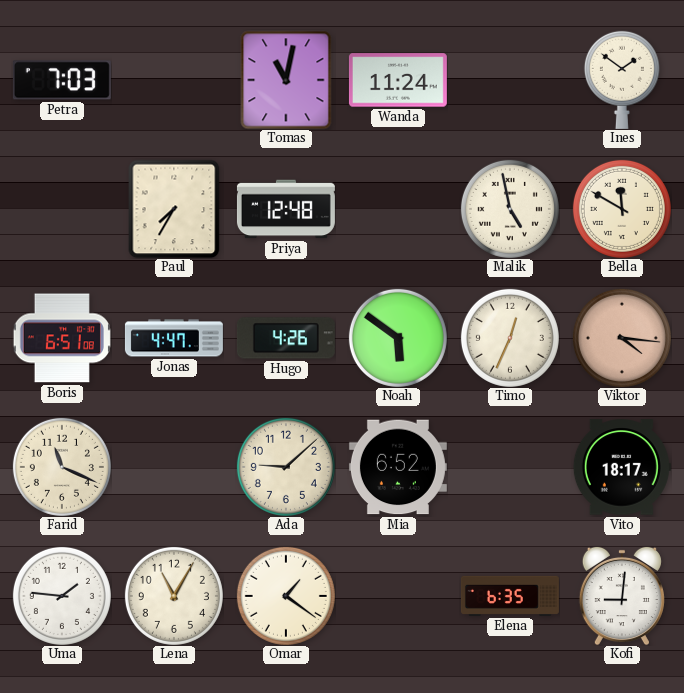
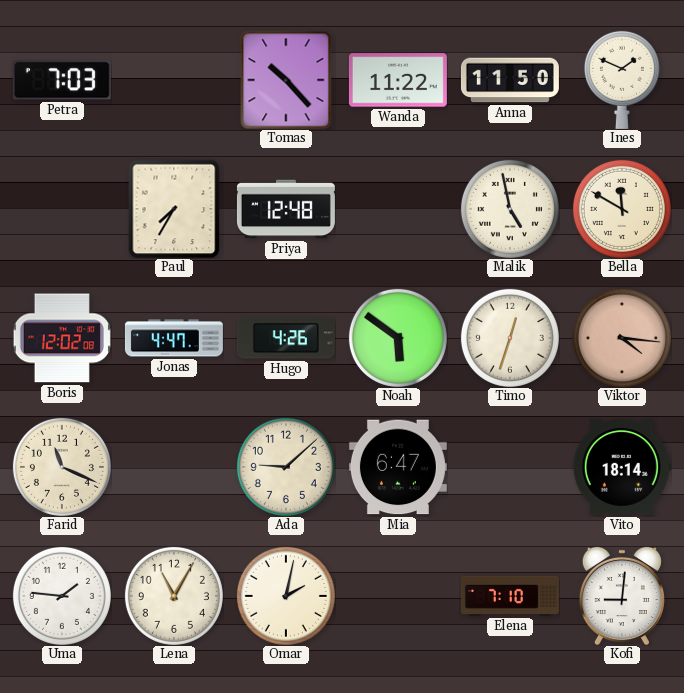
Tomas: 11:02 -> 10:23
Wanda: 11:24 -> 11:22
Anna: none -> 11:50
Ines: 1:51 -> 1:49
Boris: 6:51 -> 12:02
Timo: 12:34 -> 12:33
Mia: 6:52 -> 6:47
Vito: 18:17 -> 18:14
Omar: 1:21 -> 2:02
Elena: 6:35 -> 7:10
